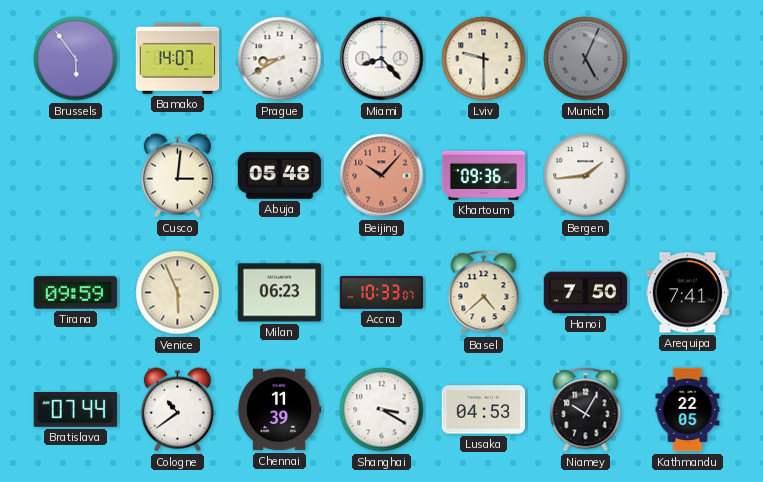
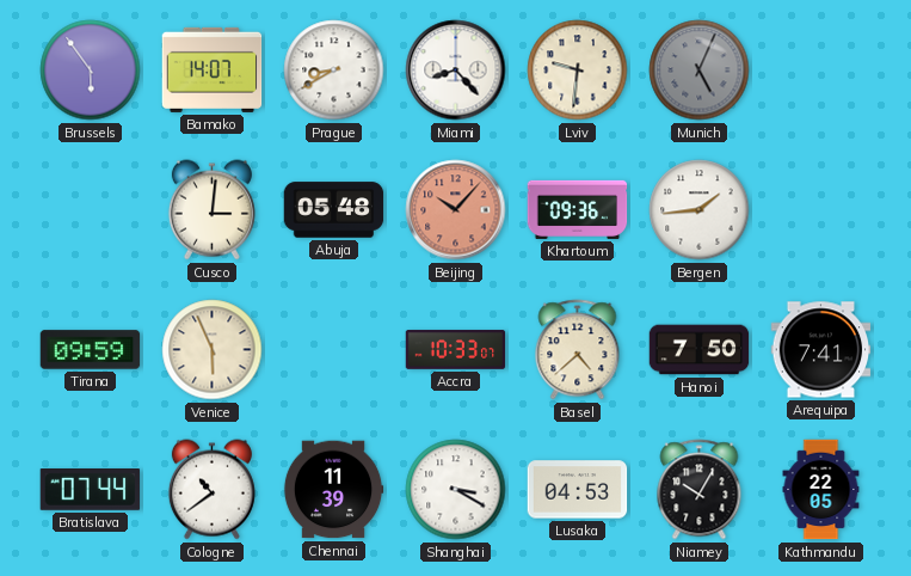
Lviv: 9:30 -> 9:31
Milan: 06:23 -> none
